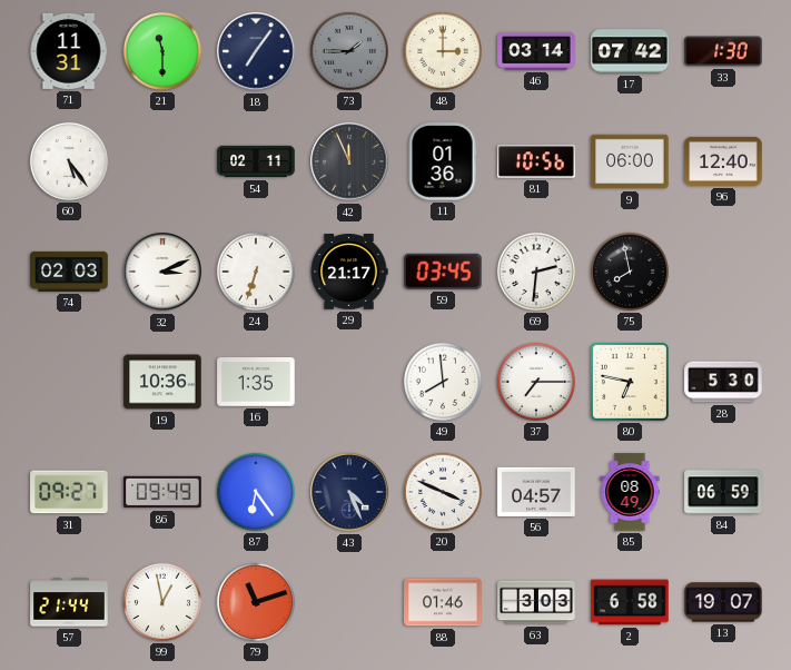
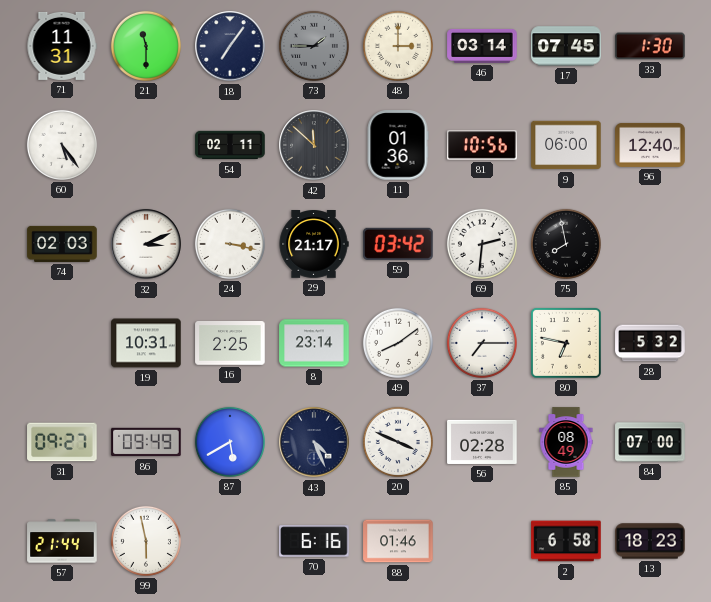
17: 07:42 -> 07:45
42: 11:56 -> 11:52
24: 6:33 -> 3:17
59: 03:45 -> 03:42
19: 10:36 -> 10:31
16: 1:35 -> 2:25
8: none -> 23:14
49: 7:59 -> 8:09
28: 5:30 -> 5:32
87: 6:24 -> 5:40
56: 04:57 -> 02:28
84: 06:59 -> 07:00
99: 12:58 -> 5:58
79: 11:12 -> none
70: none -> 6:16
63: 3:03 -> none
13: 19:07 -> 18:23
